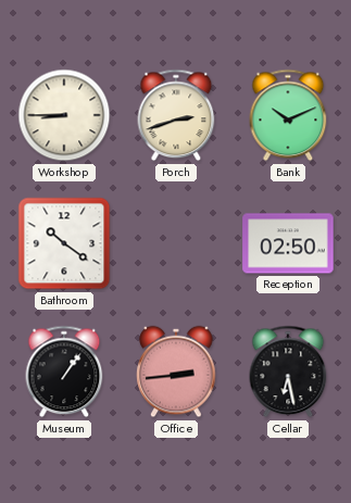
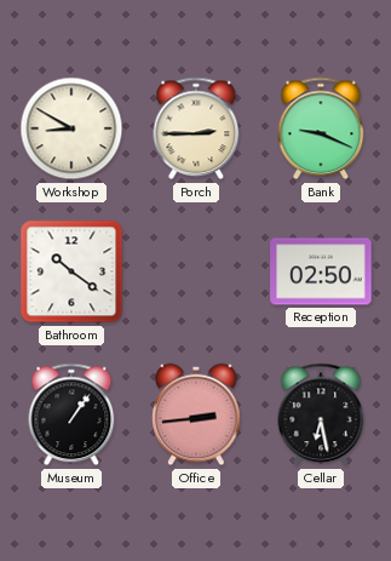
Workshop: 8:45 -> 8:50
Porch: 2:42 -> 2:45
Bank: 10:11 -> 9:19
